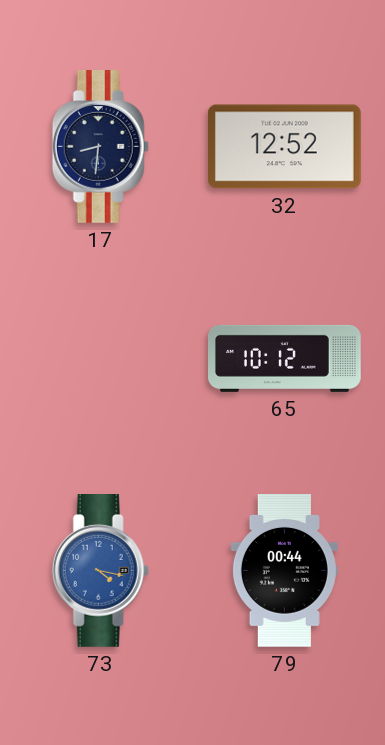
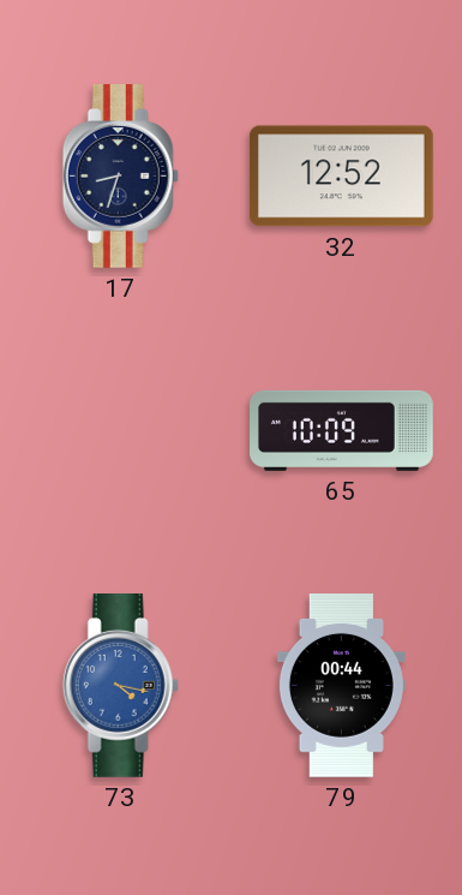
17: 8:31 -> 8:33
65: 10:12 -> 10:09
